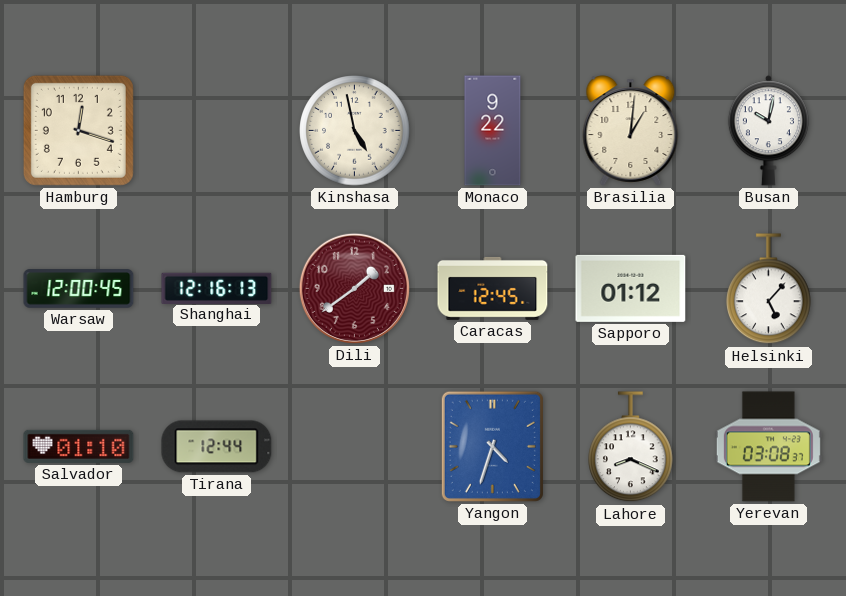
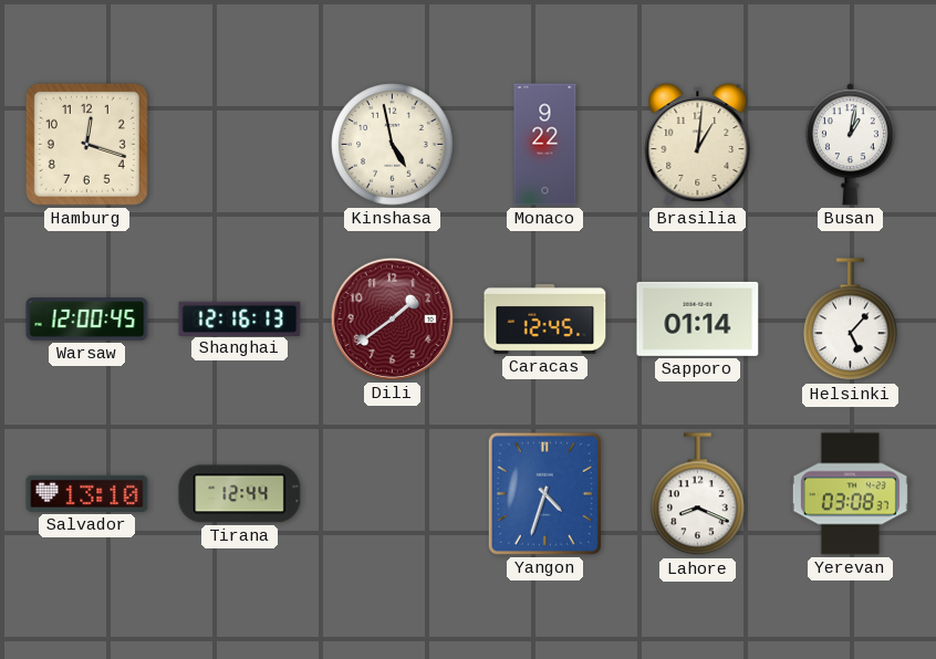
Busan: 10:02 -> 1:02
Sapporo: 01:12 -> 01:14
Salvador: 01:10 -> 13:10
